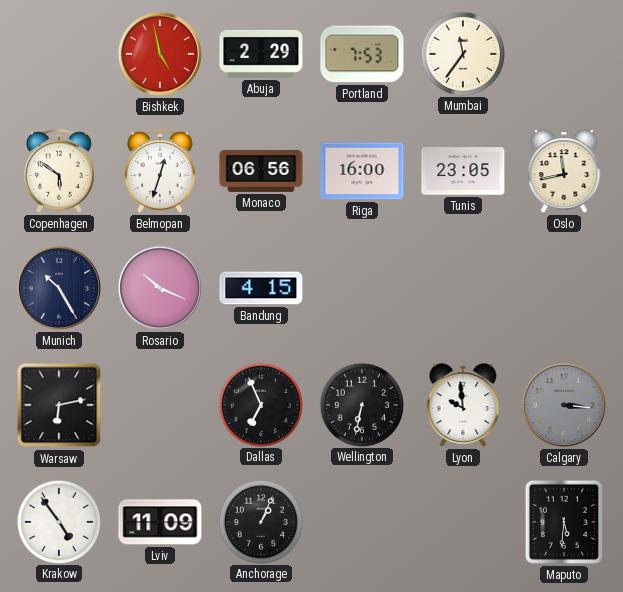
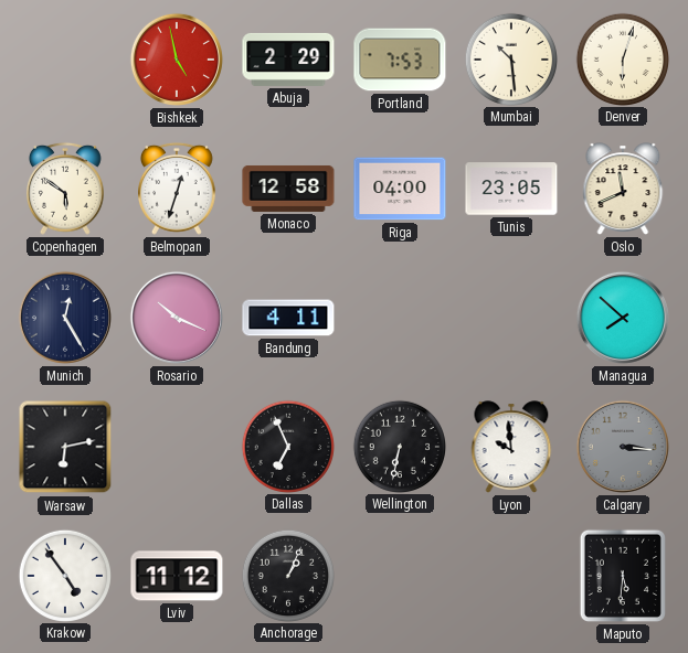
Mumbai: 11:36 -> 10:29
Denver: none -> 6:03
Monaco: 06:56 -> 12:58
Riga: 16:00 -> 04:00
Oslo: 11:43 -> 11:41
Munich: 10:25 -> 12:25
Bandung: 4:15 -> 4:11
Managua: none -> 7:52
Lviv: 11:09 -> 11:12
